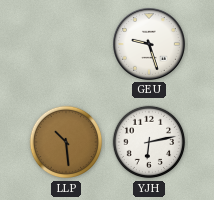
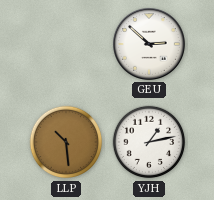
GEU: 9:27 -> 2:52
YJH: 6:13 -> 1:13
